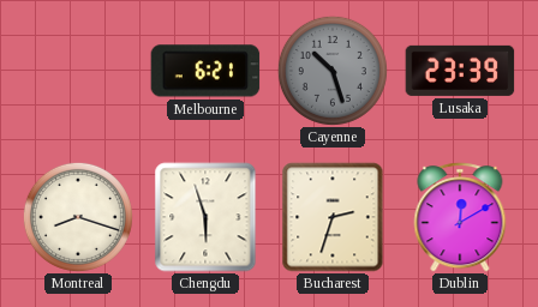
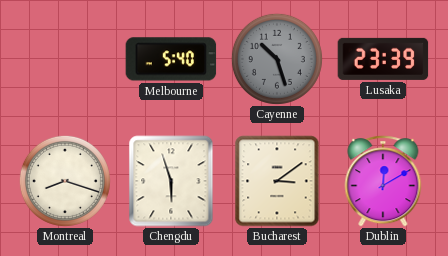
Melbourne: 6:21 -> 5:40
Bucharest: 2:33 -> 3:09
